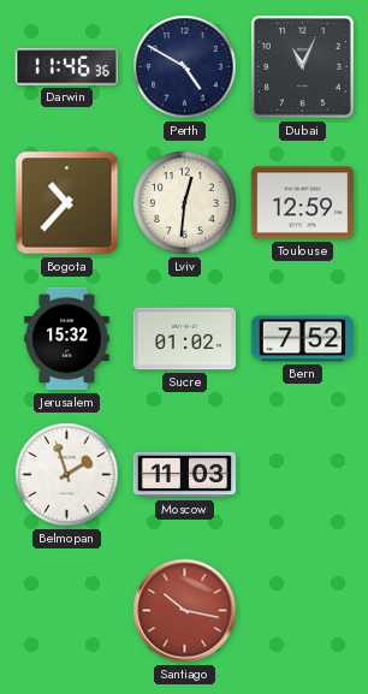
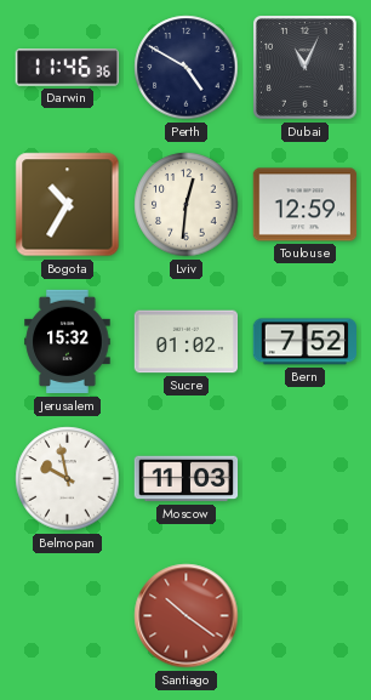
Bogota: 10:37 -> 10:35
Belmopan: 1:57 -> 9:58
Santiago: 10:17 -> 10:21
